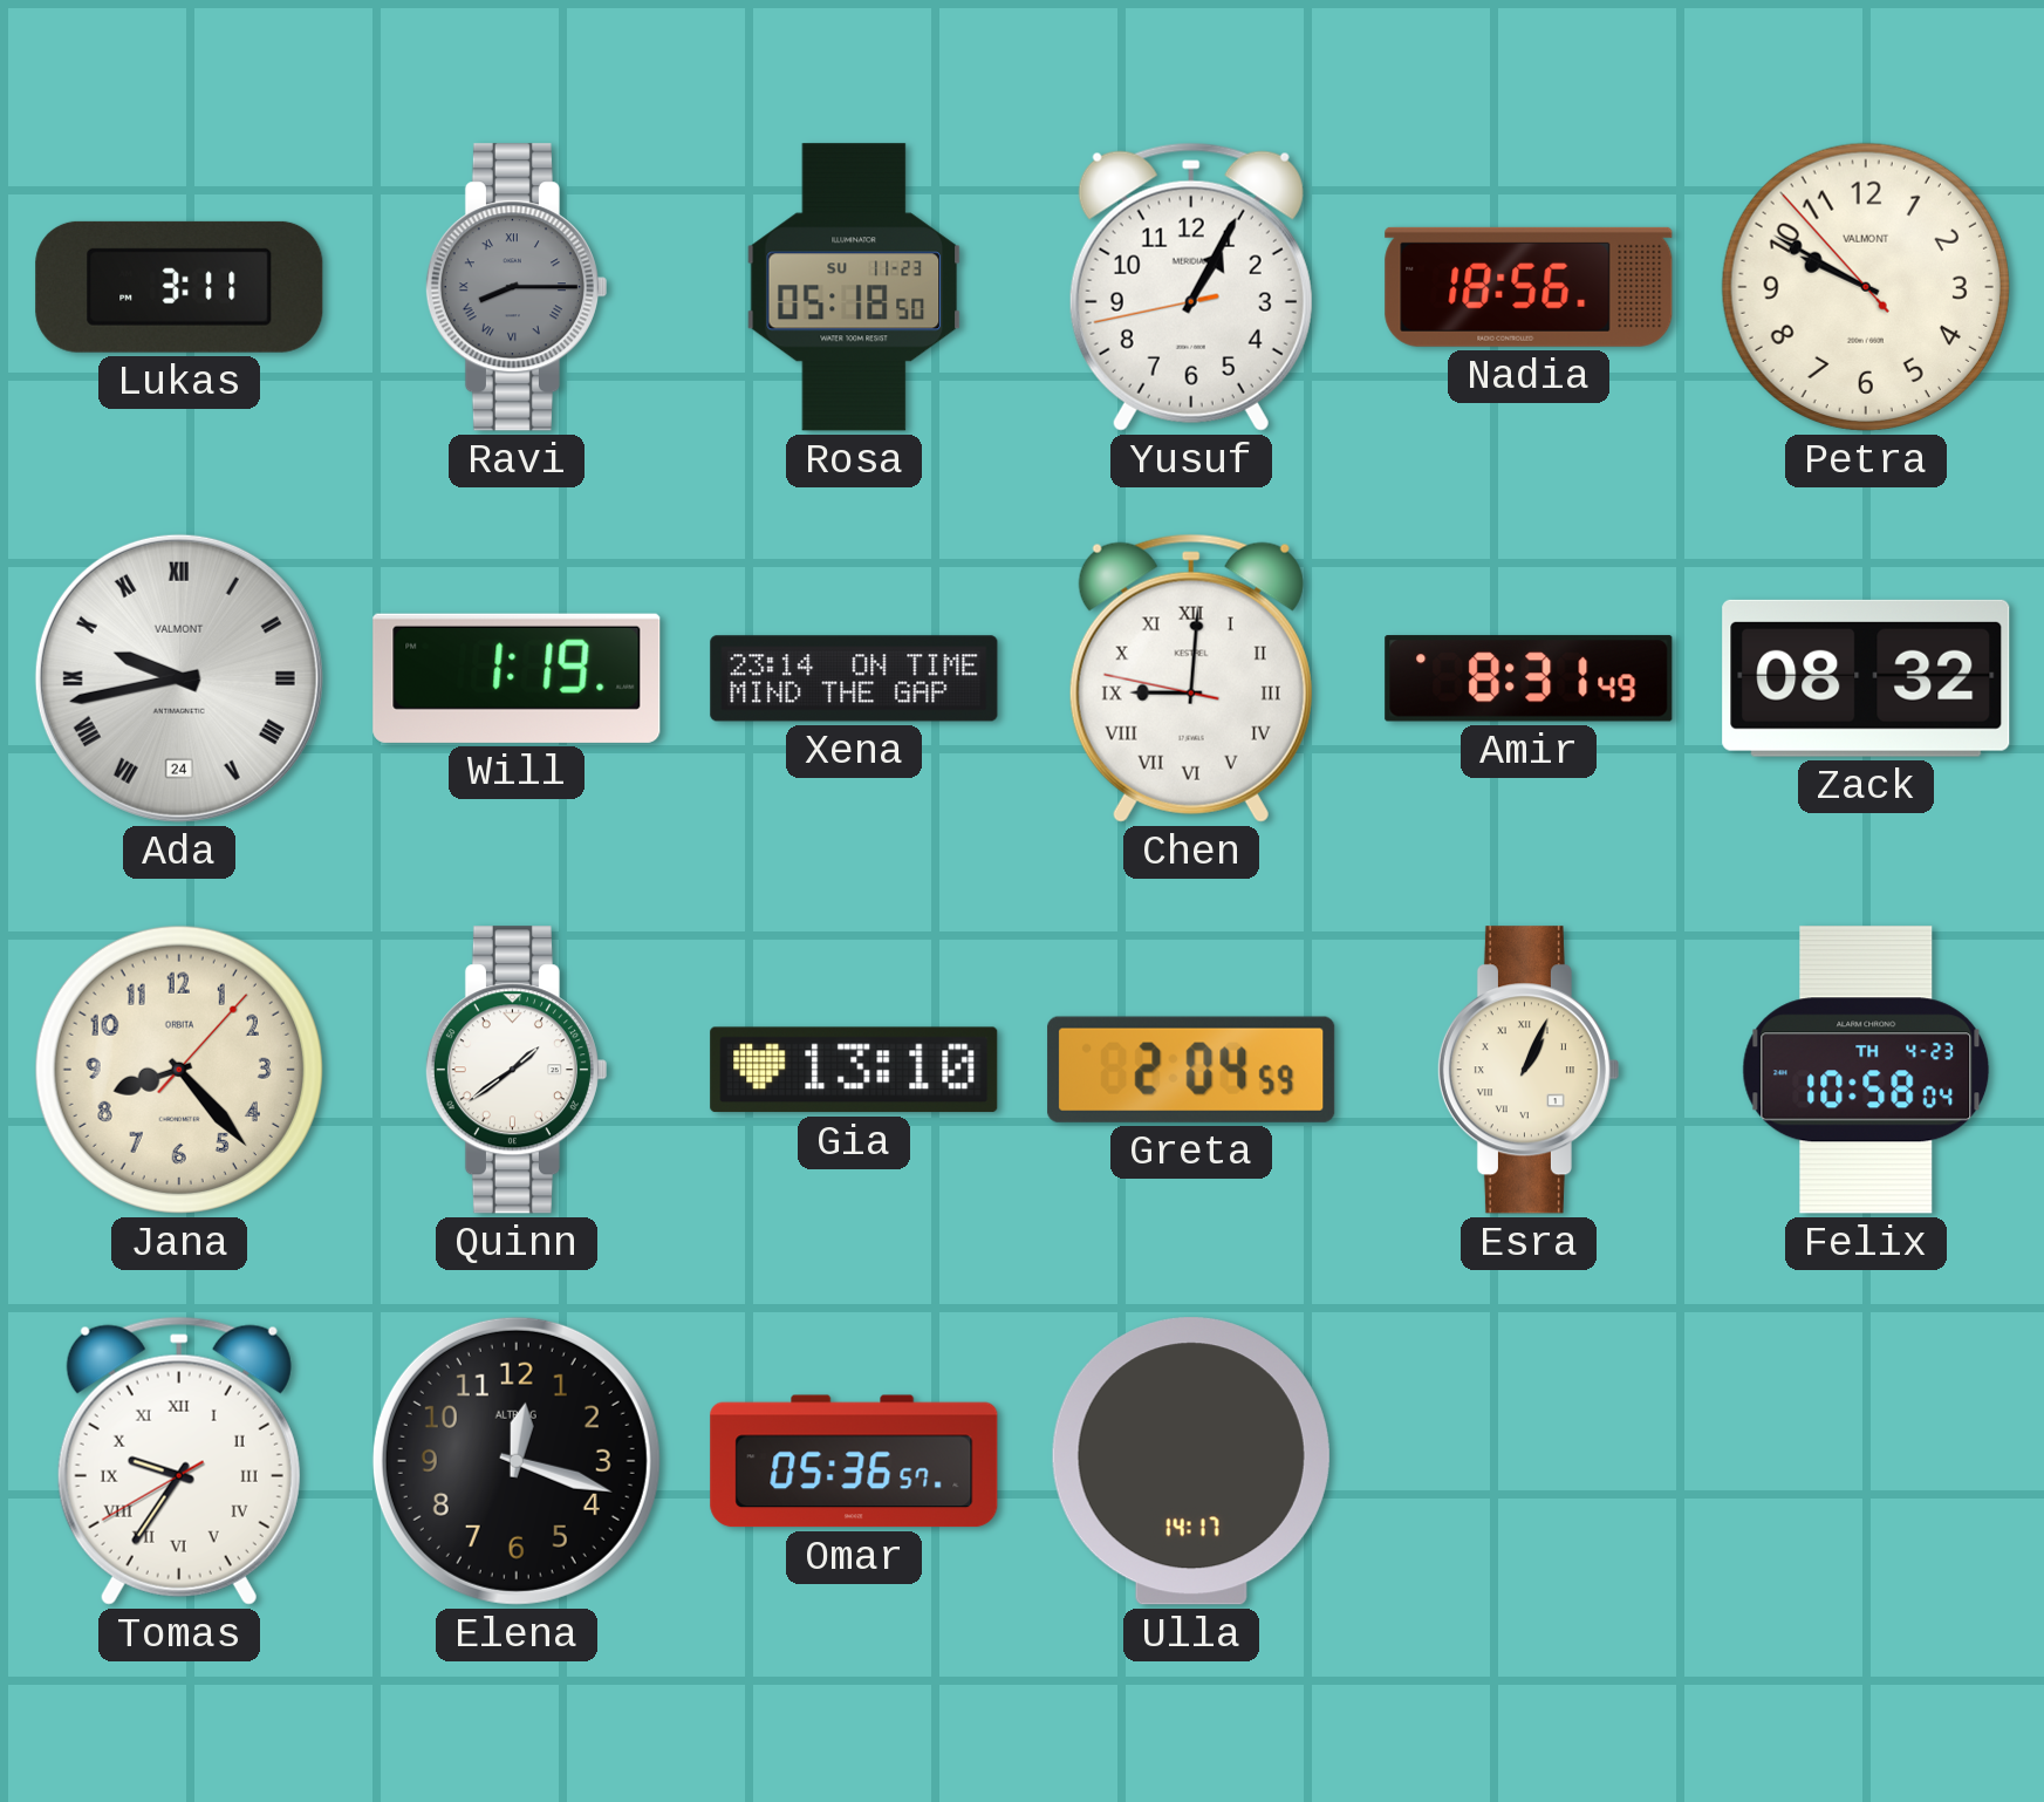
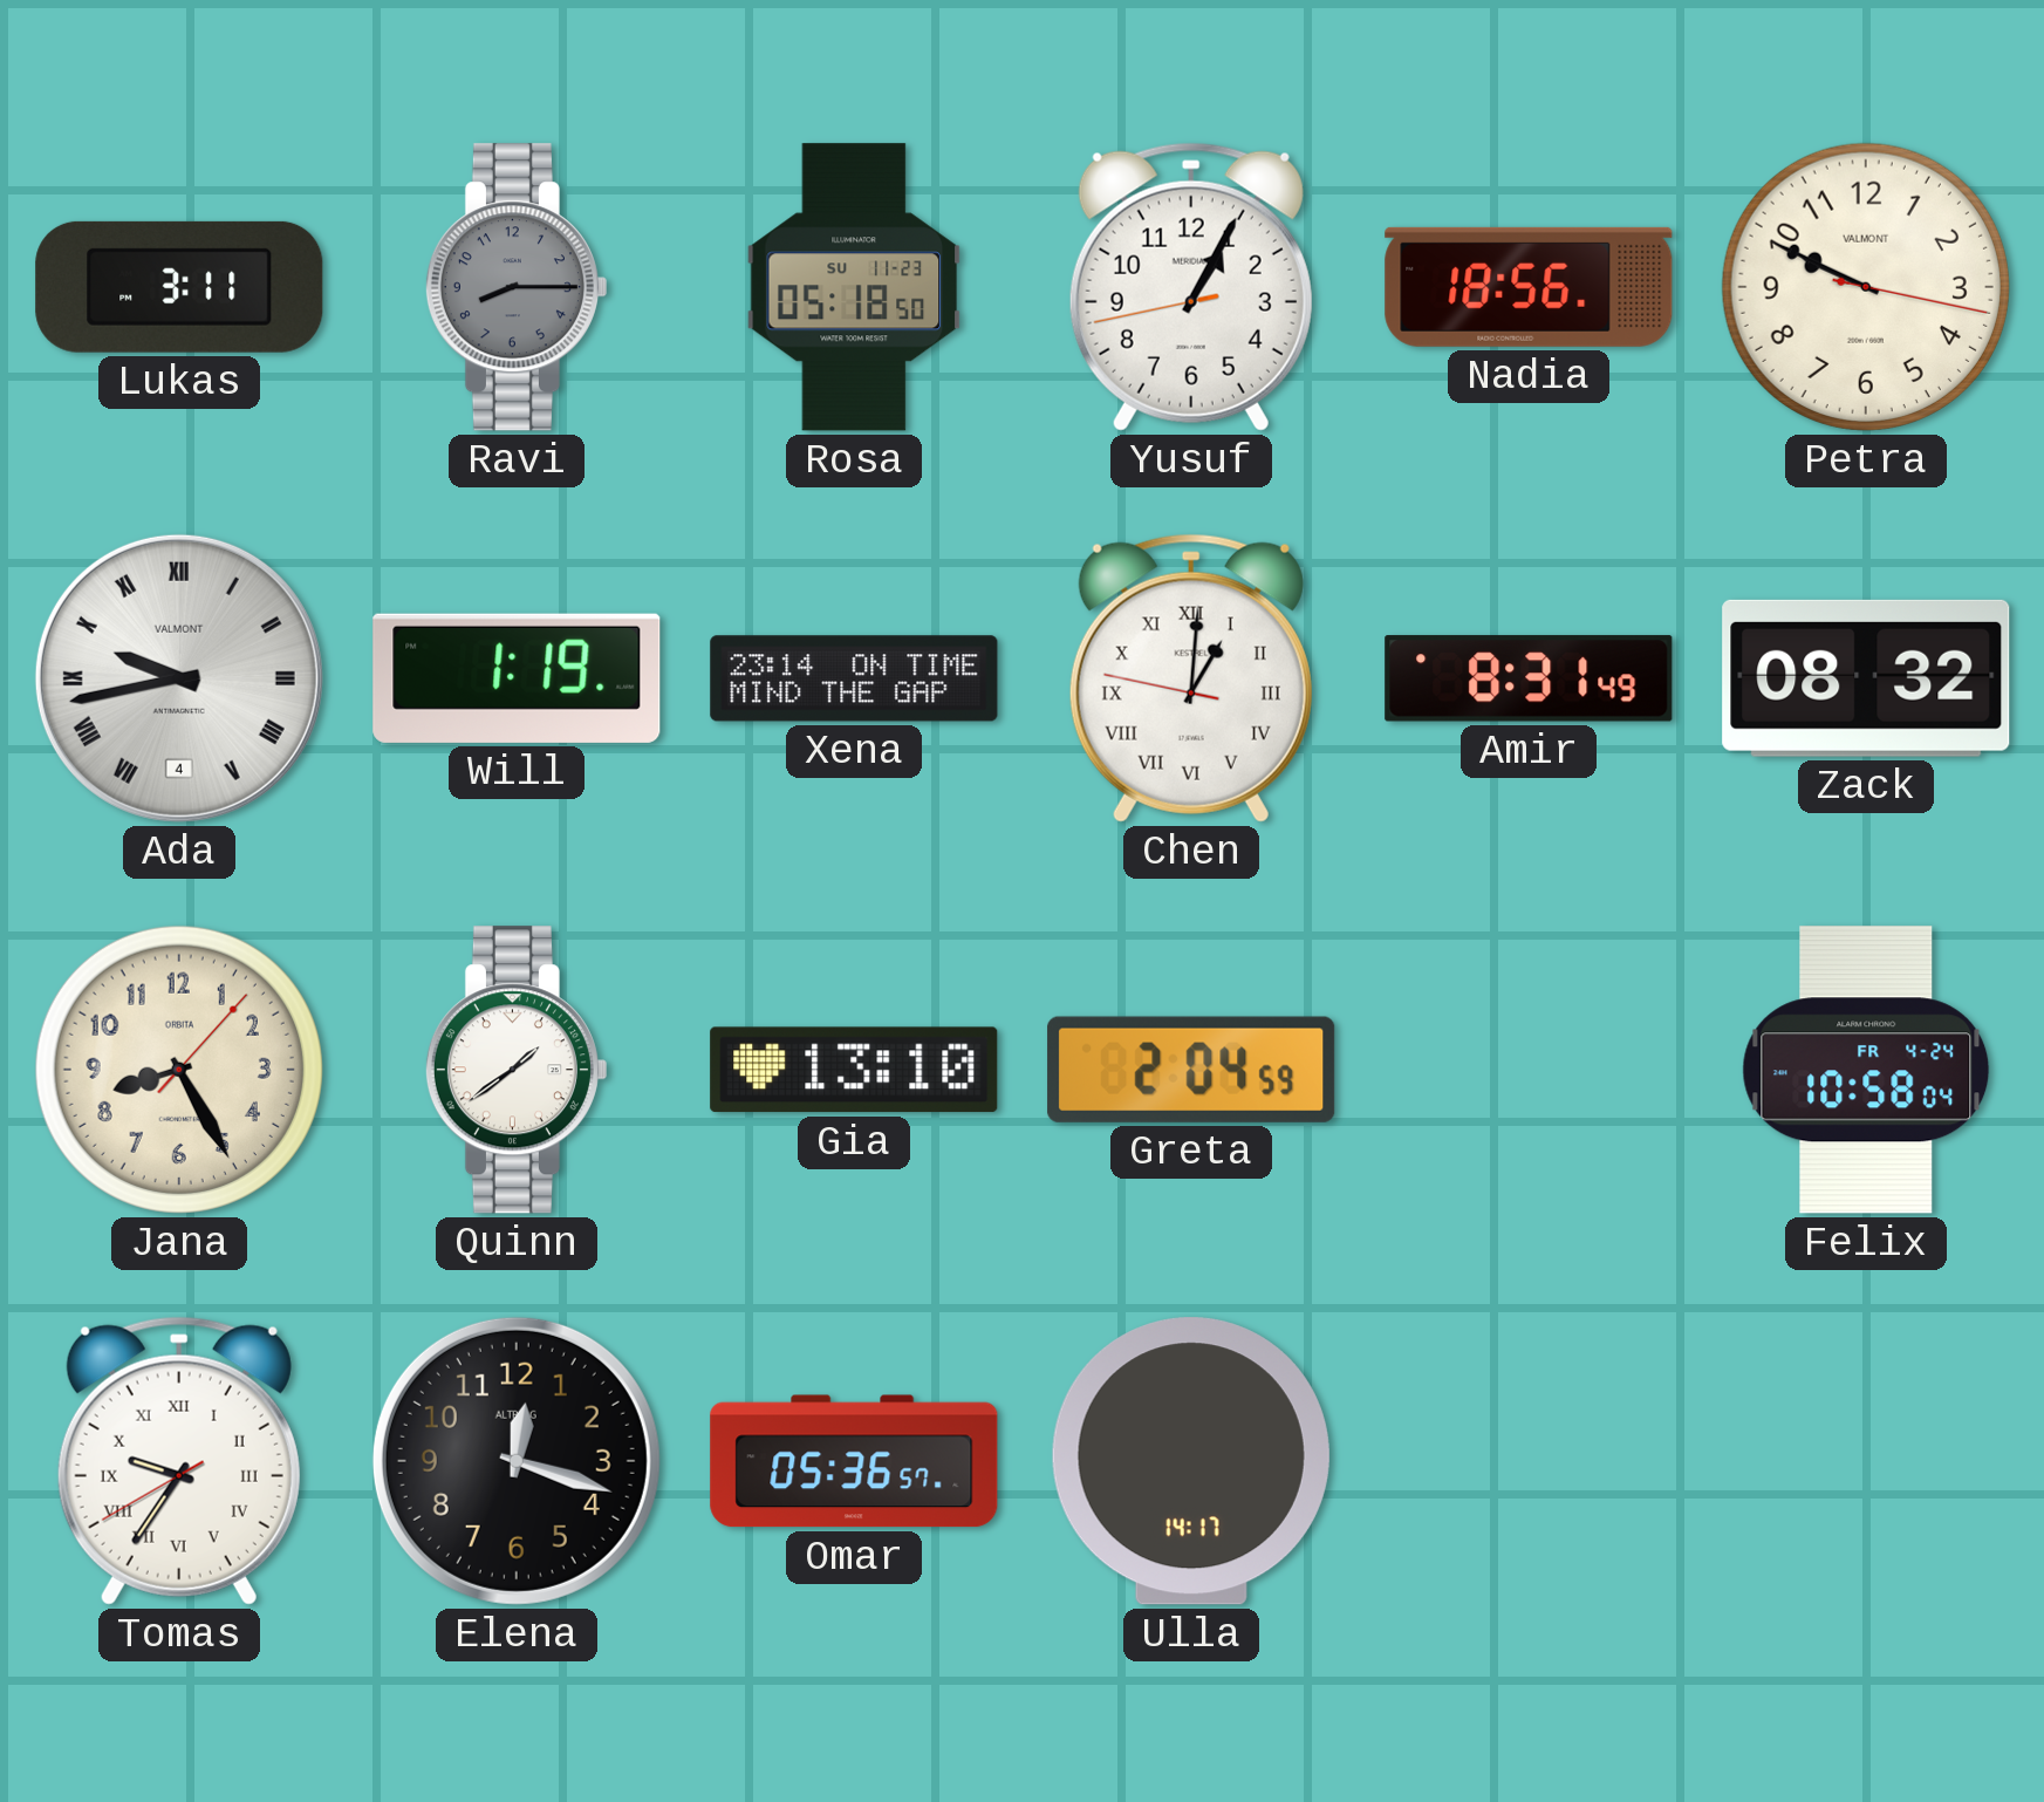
Ravi numerals: Roman -> Arabic
Petra: 9:49:53 -> 9:49:17
Ada date: 24 -> 4
Chen: 9:00 -> 1:00
Jana: 8:23 -> 8:25
Esra: 1:04 -> none
Felix date: TH 4-23 -> FR 4-24
